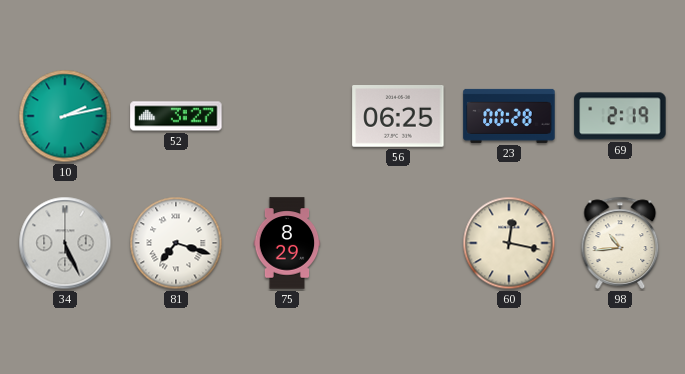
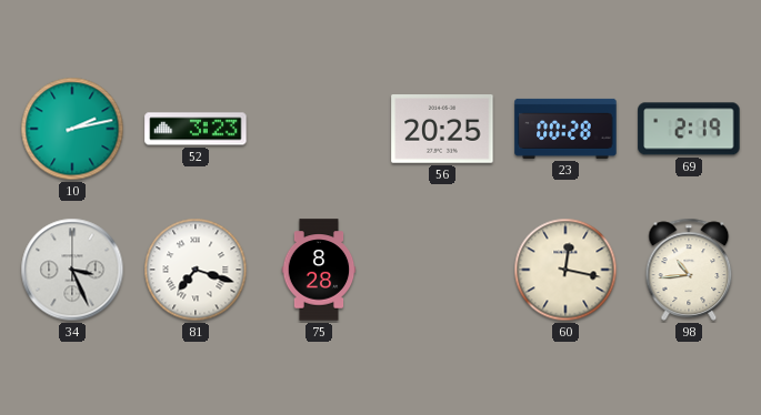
52: 3:27 -> 3:23
56: 06:25 -> 20:25
34: 5:26 -> 3:26
75: 8:29 -> 8:28
